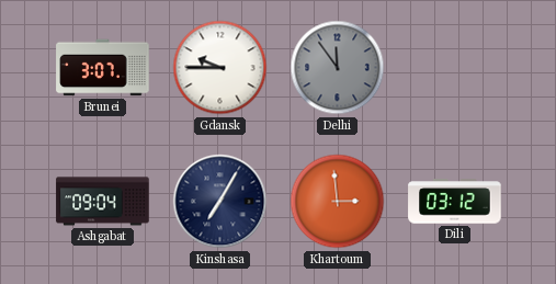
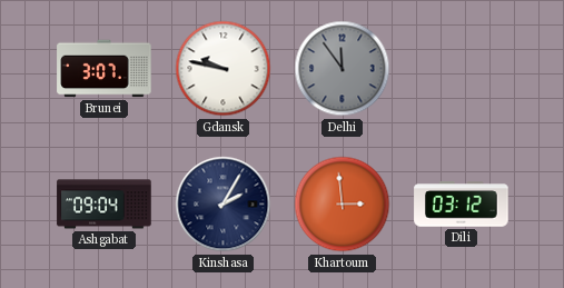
Gdansk: 9:45 -> 9:47
Kinshasa: 7:05 -> 2:05
